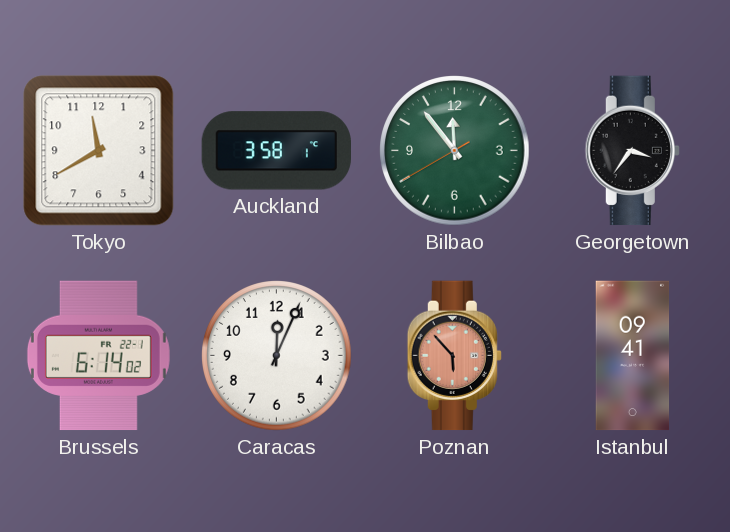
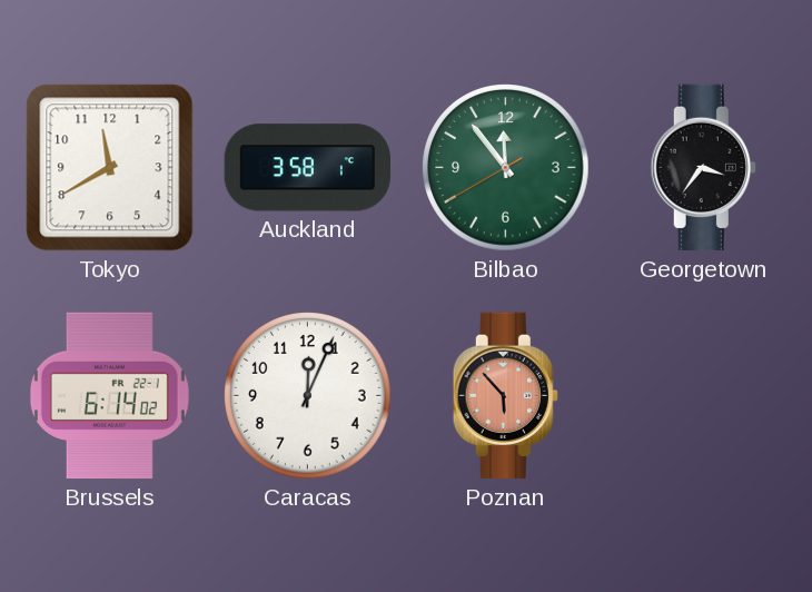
Istanbul: 09:41 -> none
